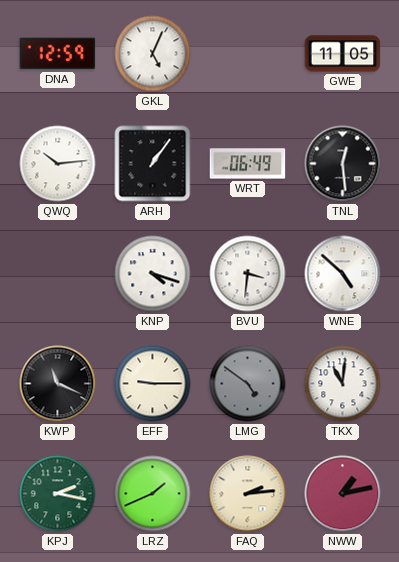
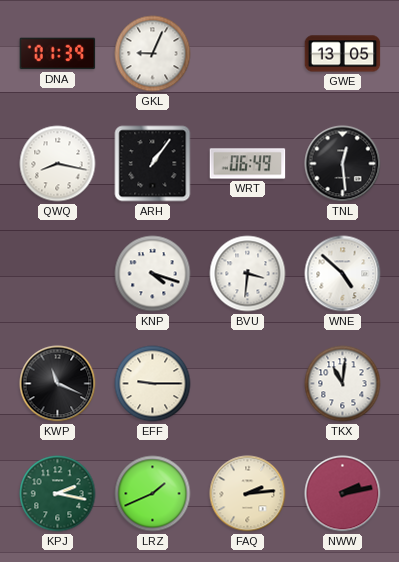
DNA: 12:59 -> 01:39
GKL: 5:04 -> 9:04
GWE: 11:05 -> 13:05
QWQ: 10:14 -> 8:17
LMG: 4:51 -> none
NWW: 1:13 -> 2:13
